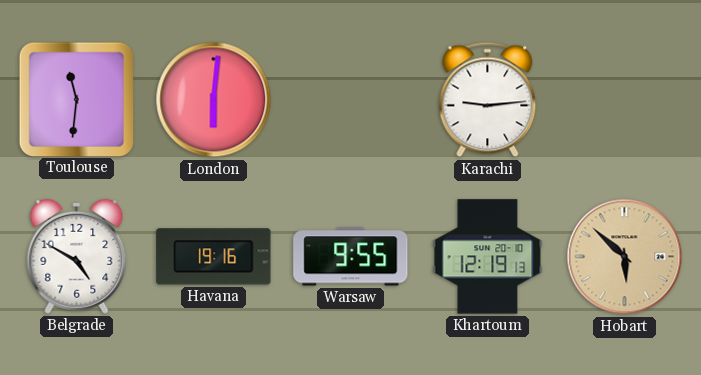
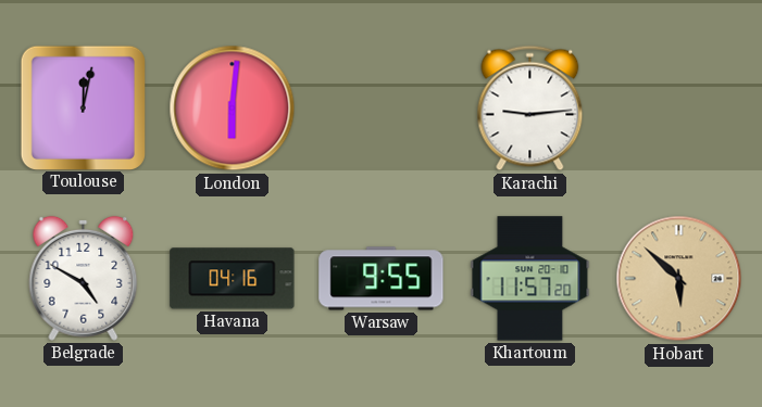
Toulouse: 11:31 -> 12:02
Havana: 19:16 -> 04:16
Khartoum: 12:19 -> 11:57
